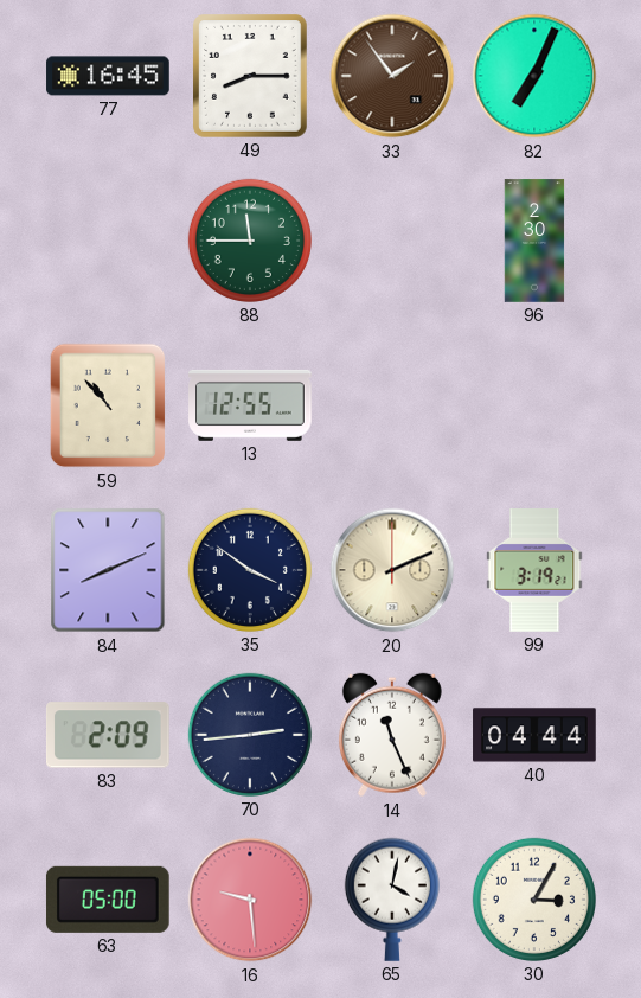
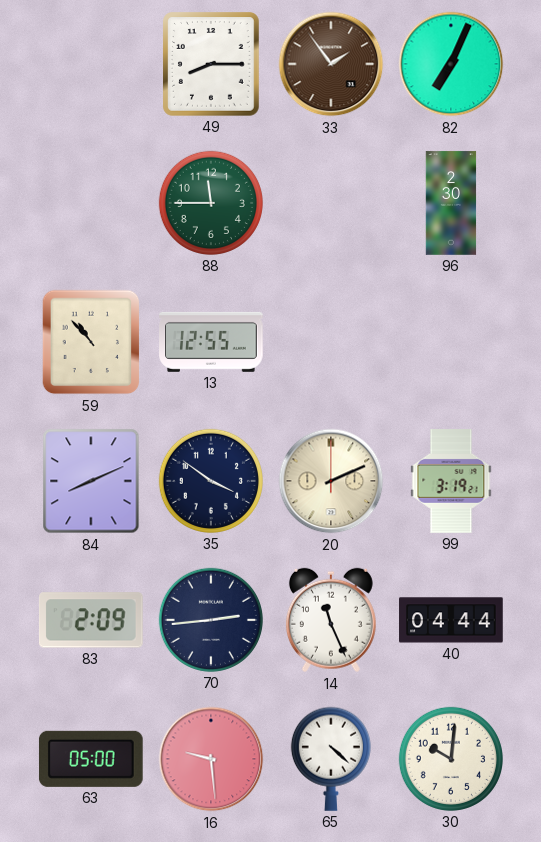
77: 16:45 -> none
65: 4:02 -> 4:22
30: 3:05 -> 10:01
